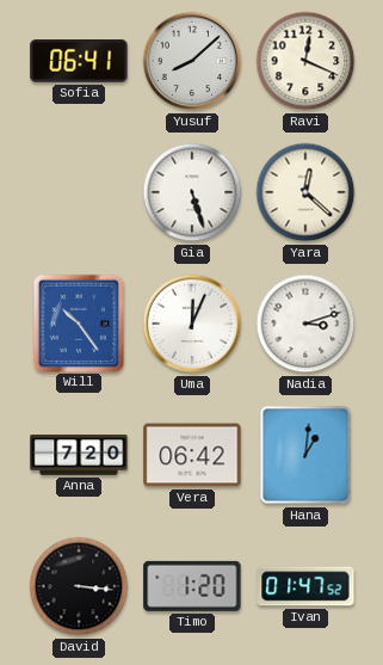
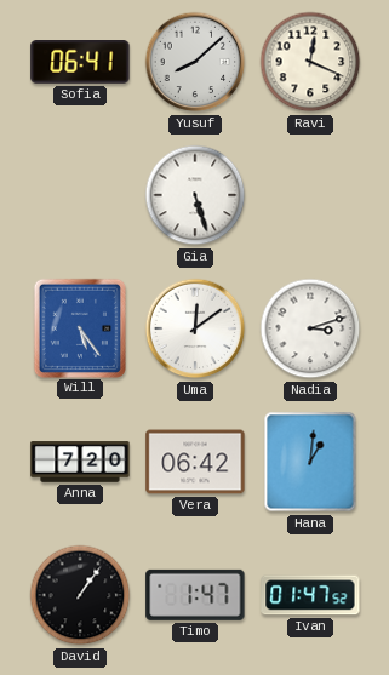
Yara: 12:22 -> none
Will: 10:24 -> 5:24
Uma: 12:04 -> 12:09
David: 3:16 -> 1:06
Timo: 1:20 -> 1:47
